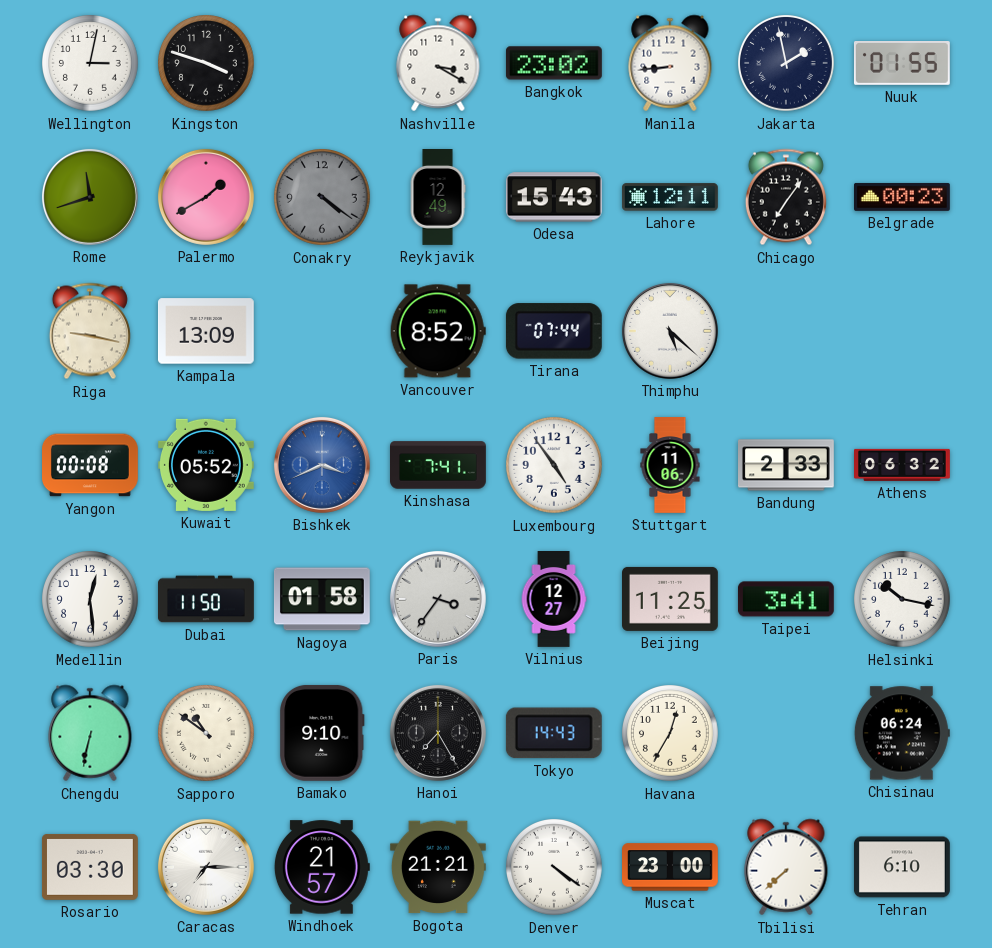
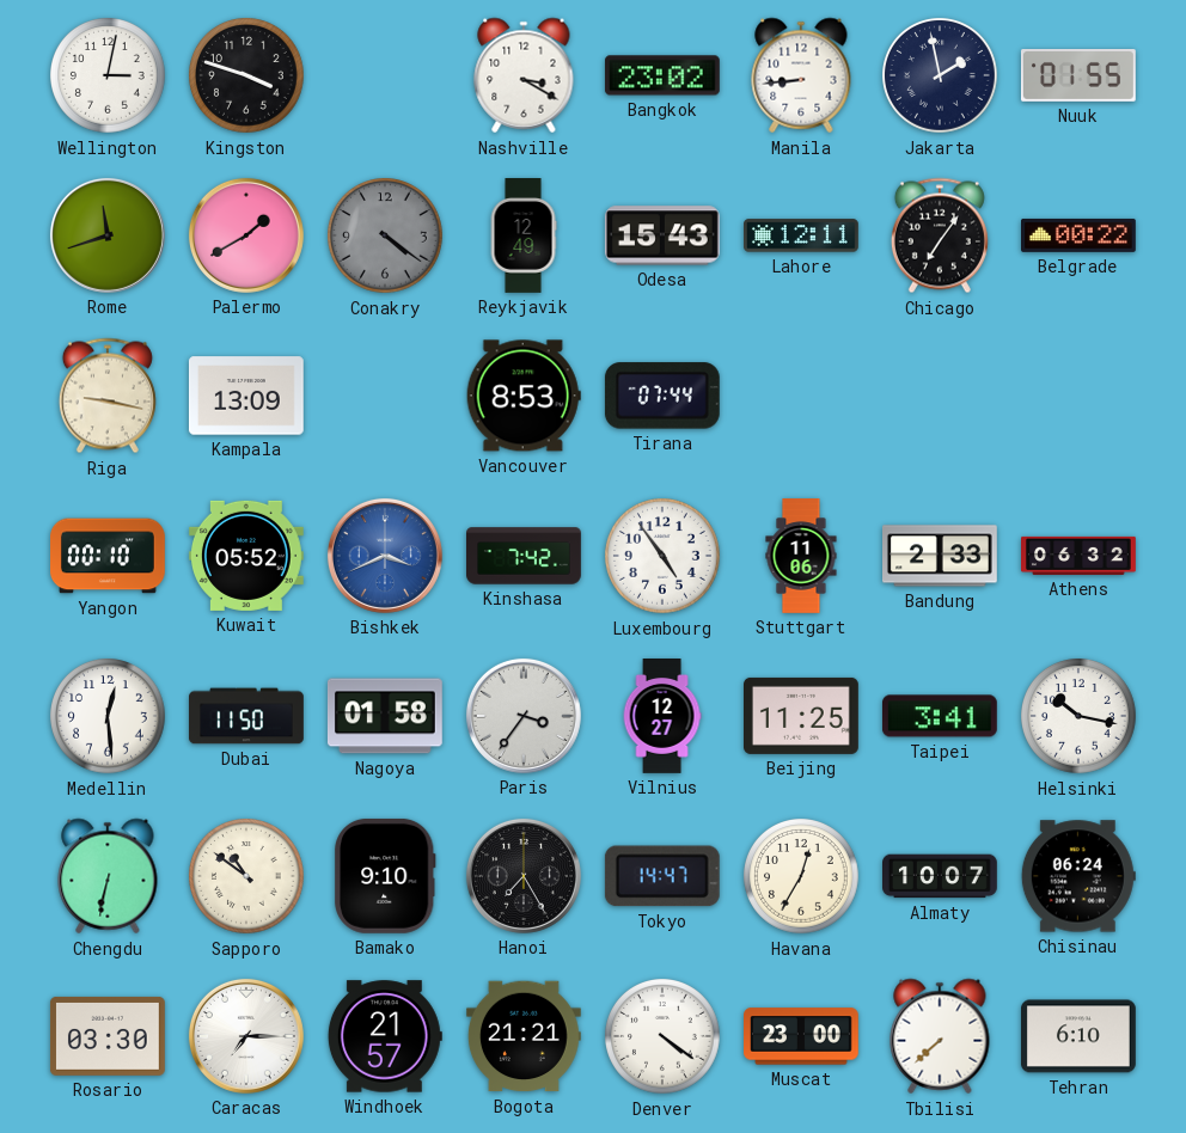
Belgrade: 00:23 -> 00:22
Vancouver: 8:52 -> 8:53
Thimphu: 5:22 -> none
Yangon: 00:08 -> 00:10
Kinshasa: 7:41 -> 7:42
Tokyo: 14:43 -> 14:47
Almaty: none -> 10:07
